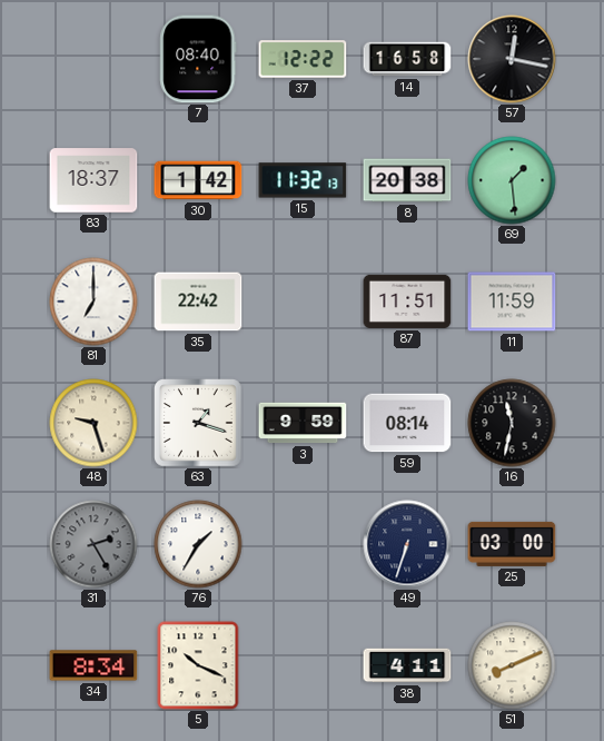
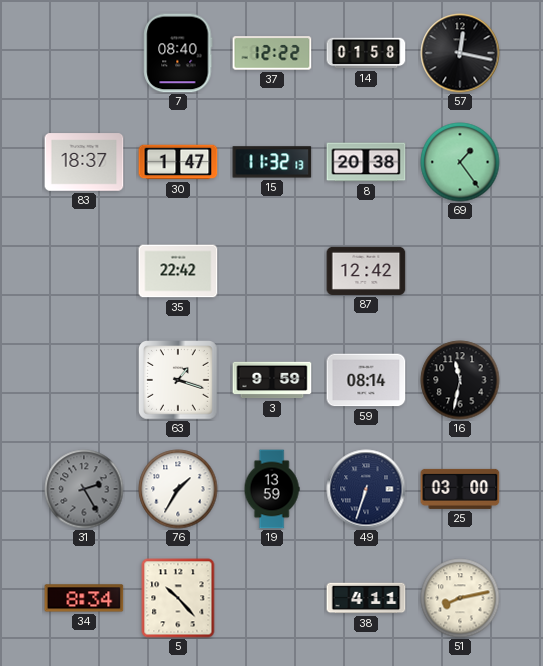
14: 16:58 -> 01:58
30: 1:42 -> 1:47
69: 1:29 -> 1:24
81: 7:00 -> none
87: 11:51 -> 12:42
11: 11:59 -> none
48: 9:27 -> none
19: none -> 13:59
5: 10:19 -> 10:23
51: 8:11 -> 8:13
